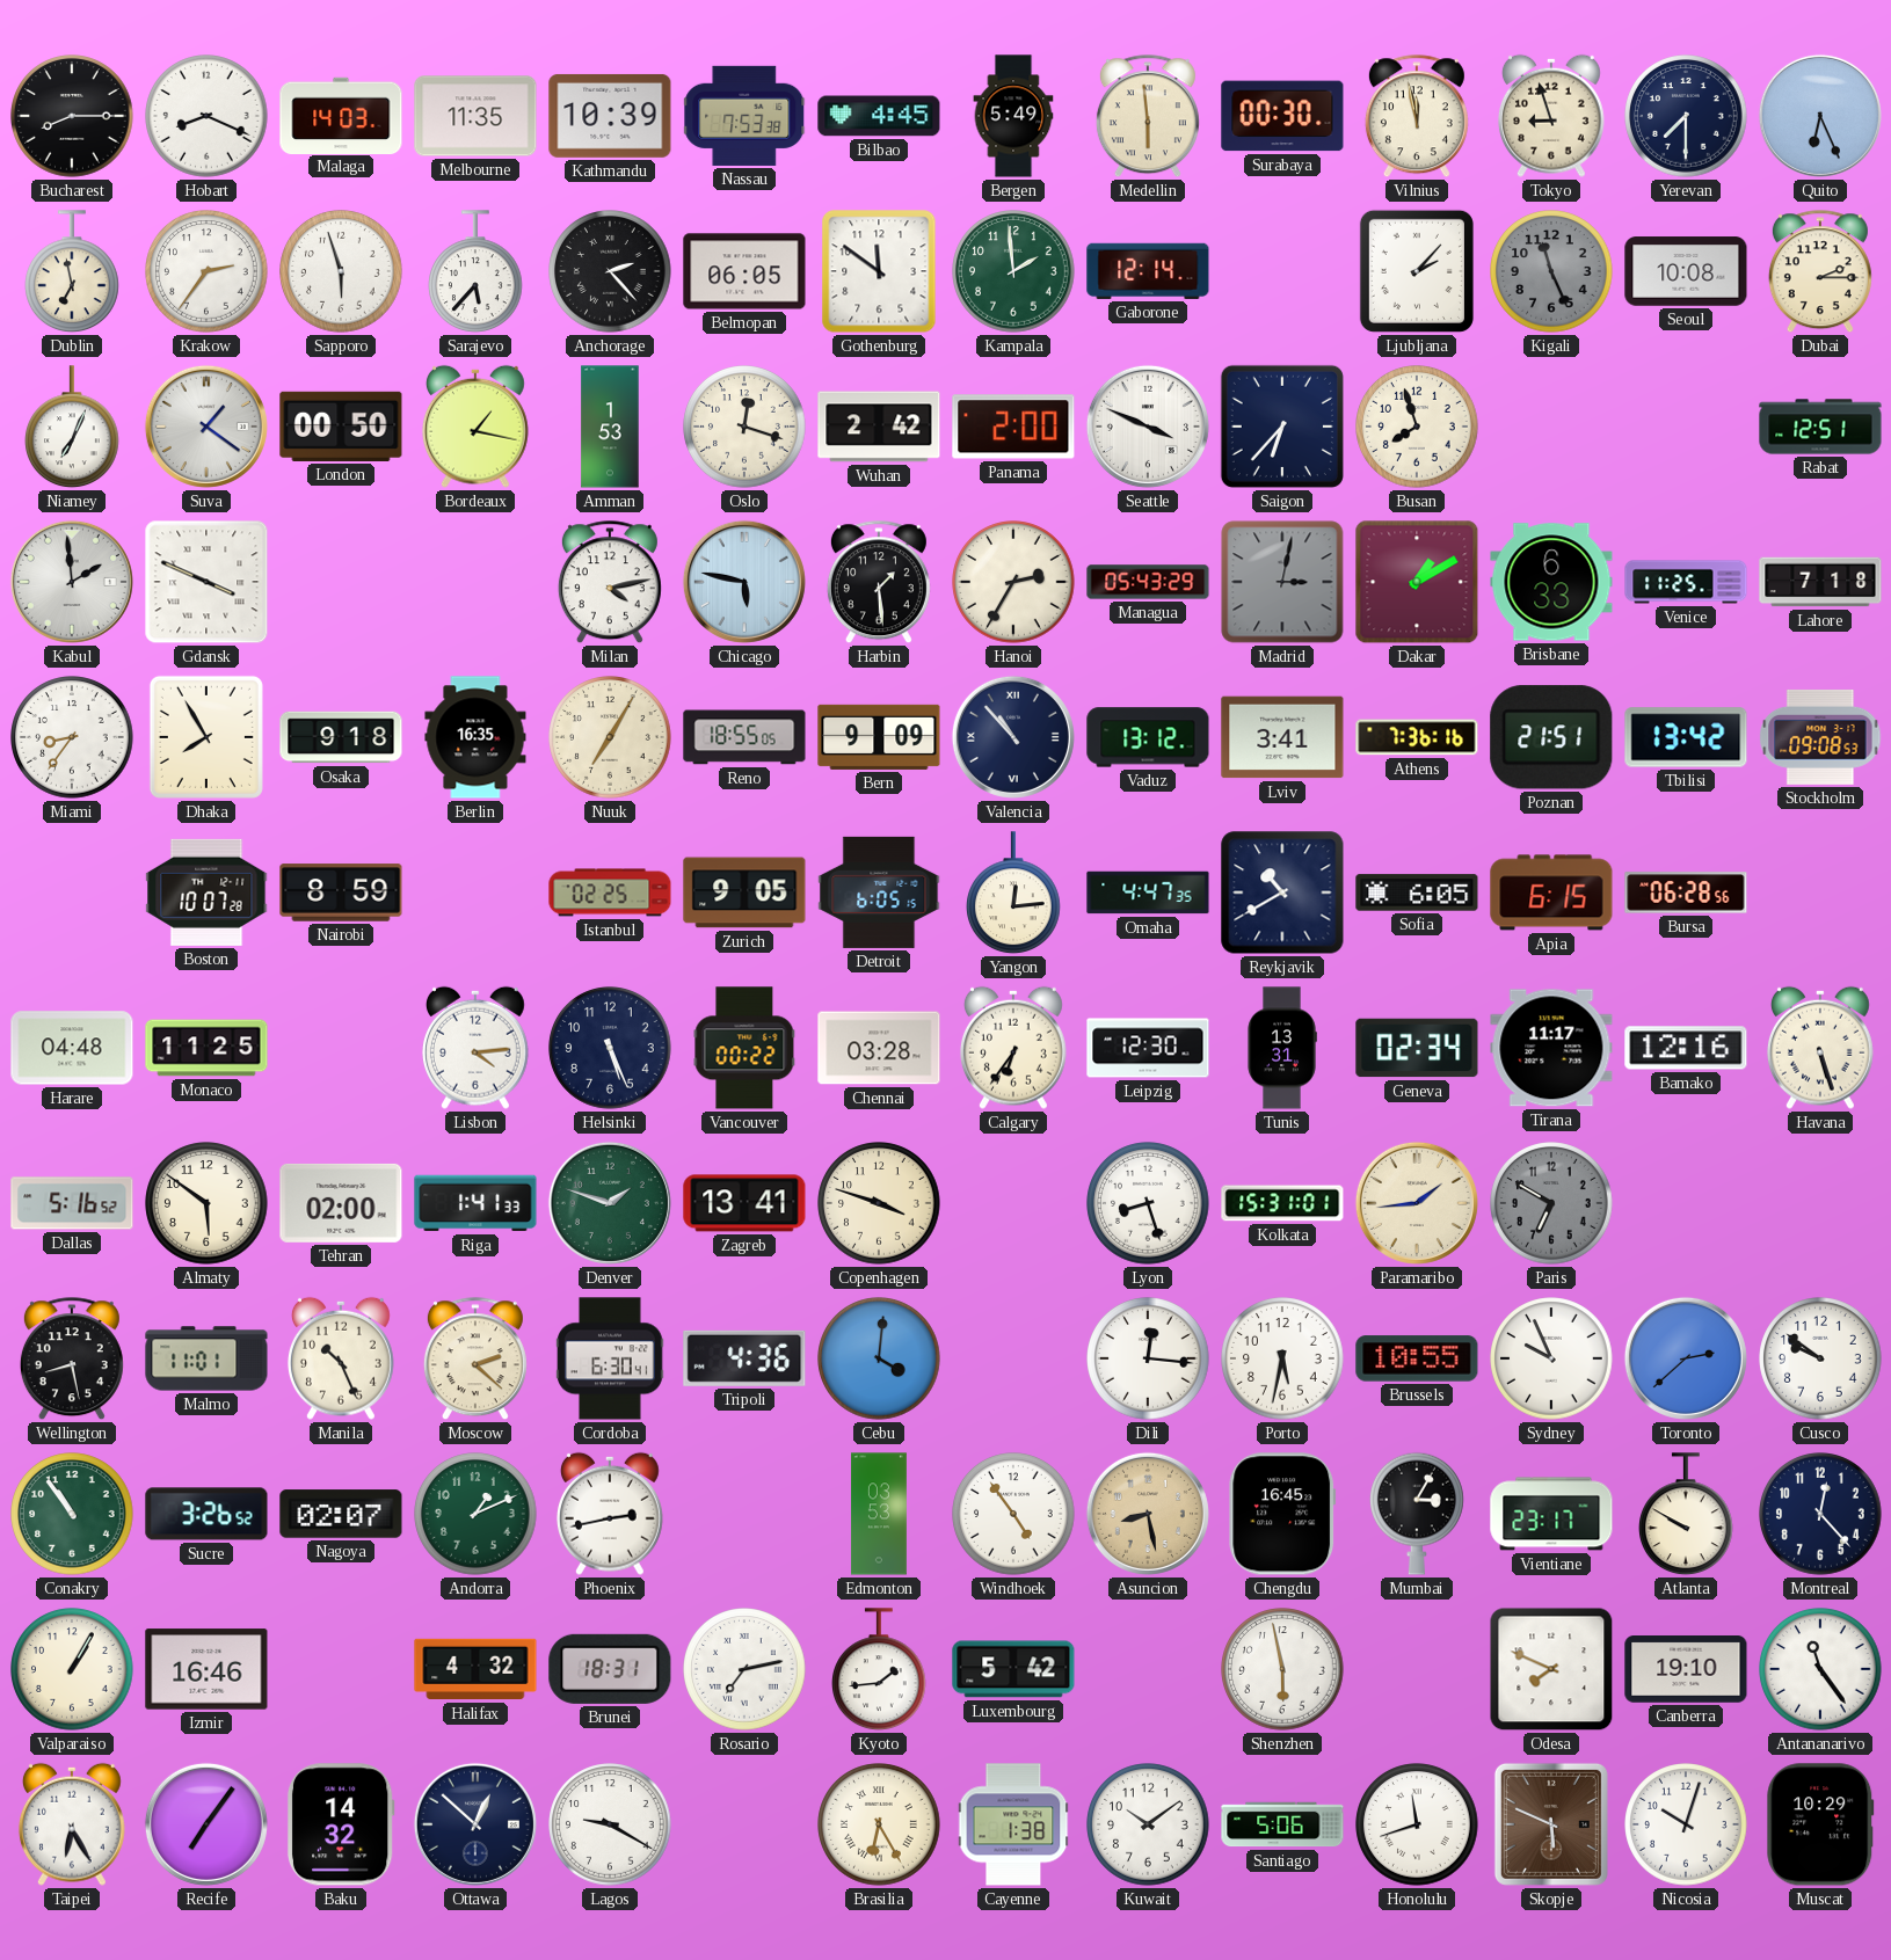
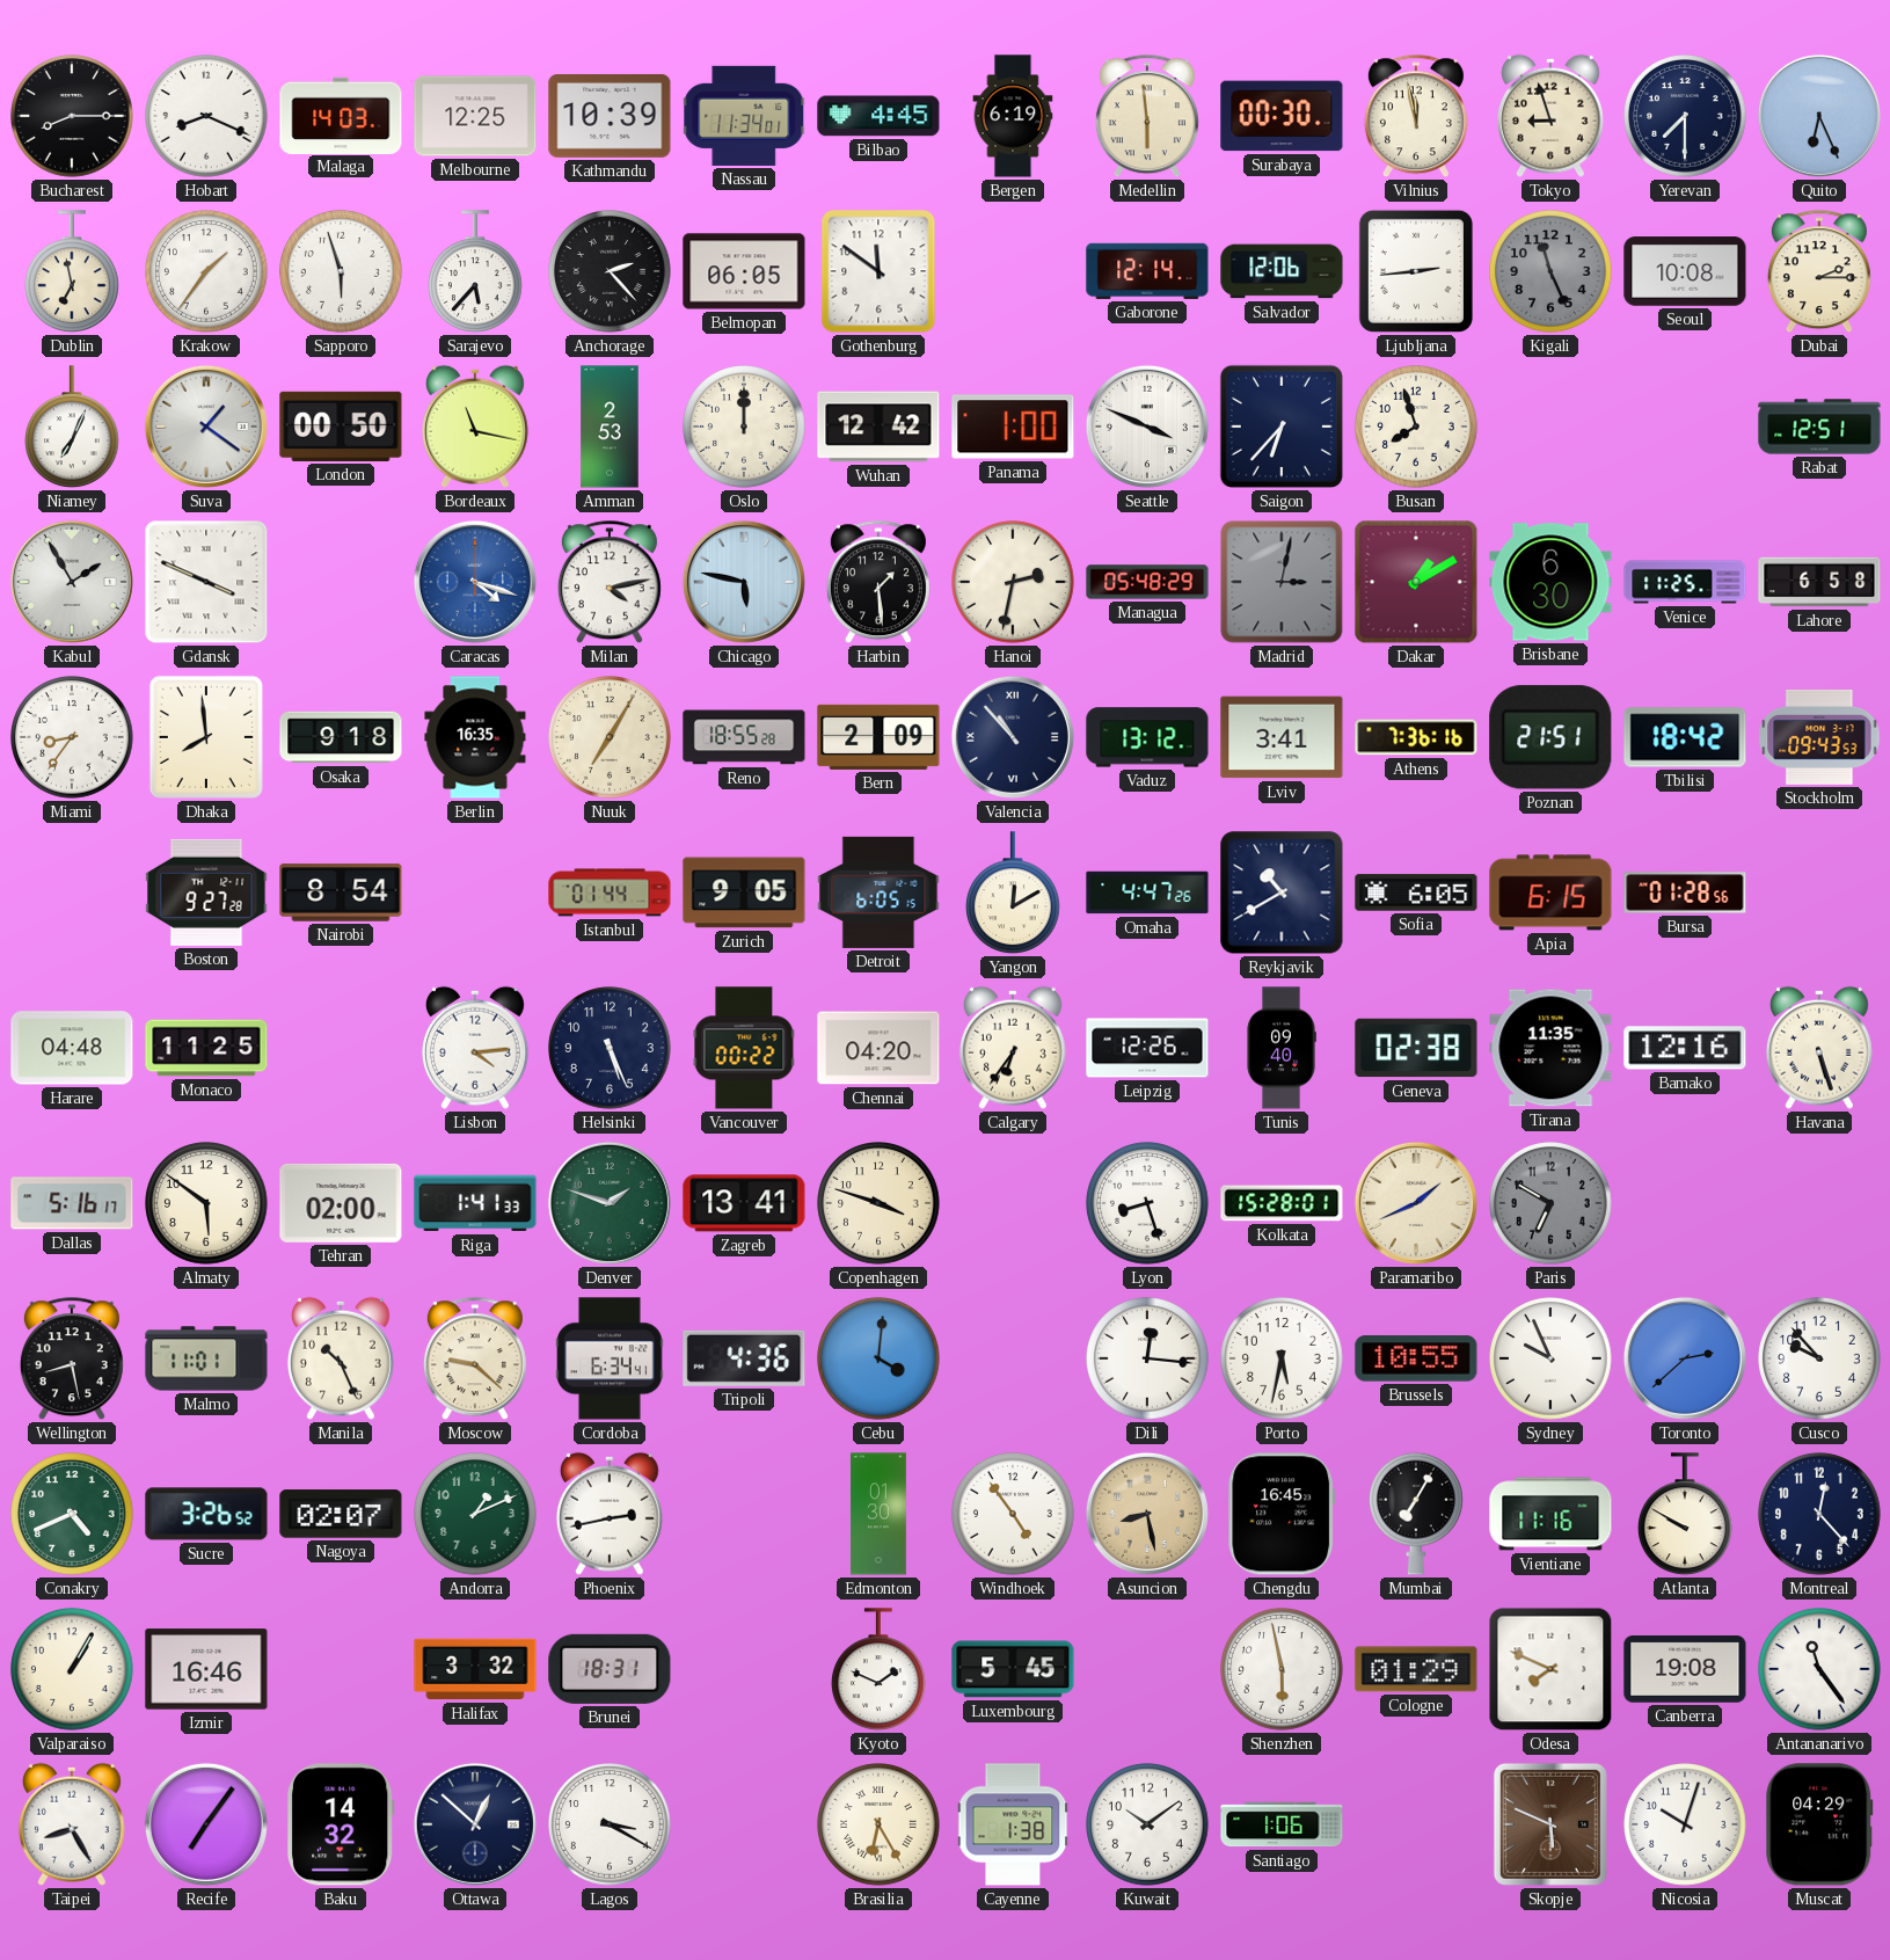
Melbourne: 11:35 -> 12:25
Nassau: 7:53 -> 11:34
Bergen: 5:49 -> 6:19
Krakow: 2:36 -> 1:36
Kampala: 1:59 -> none
Salvador: none -> 12:06
Ljubljana: 2:07 -> 2:44
Bordeaux: 1:17 -> 11:17
Amman: 1:53 -> 2:53
Oslo: 12:18 -> 12:00
Wuhan: 2:42 -> 12:42
Panama: 2:00 -> 1:00
Kabul: 1:59 -> 1:55
Caracas: none -> 4:18
Hanoi: 2:35 -> 2:32
Managua: 05:43 -> 05:48
Brisbane: 6:33 -> 6:30
Lahore: 7:18 -> 6:58
Dhaka: 7:55 -> 7:59
Reno: 18:55:05 -> 18:55:28
Bern: 9:09 -> 2:09
Tbilisi: 13:42 -> 18:42
Stockholm: 09:08 -> 09:43
Boston: 10:07 -> 9:27
Nairobi: 8:59 -> 8:54
Istanbul: 02:25 -> 01:44
Yangon: 12:14 -> 12:10
Omaha: 4:47:35 -> 4:47:26
Bursa: 06:28 -> 01:28
Chennai: 03:28 -> 04:20
Leipzig: 12:30 -> 12:26
Tunis: 13:31 -> 09:40
Geneva: 02:34 -> 02:38
Tirana: 11:17 -> 11:35
Dallas: 5:16:52 -> 5:16:17
Kolkata: 15:31 -> 15:28
Paramaribo: 1:44 -> 1:41
Moscow: 2:22 -> 9:22
Cordoba: 6:30 -> 6:34
Cusco: 9:51 -> 9:53
Conakry: 10:54 -> 4:41
Edmonton: 03:53 -> 01:30
Mumbai: 3:05 -> 7:05
Vientiane: 23:17 -> 11:16
Halifax: 4:32 -> 3:32
Rosario: 7:13 -> none
Kyoto: 1:44 -> 1:49
Luxembourg: 5:42 -> 5:45
Cologne: none -> 01:29
Canberra: 19:10 -> 19:08
Taipei: 6:25 -> 8:25
Lagos: 9:20 -> 3:20
Santiago: 5:06 -> 1:06
Honolulu: 11:42 -> none
Muscat: 10:29 -> 04:29
